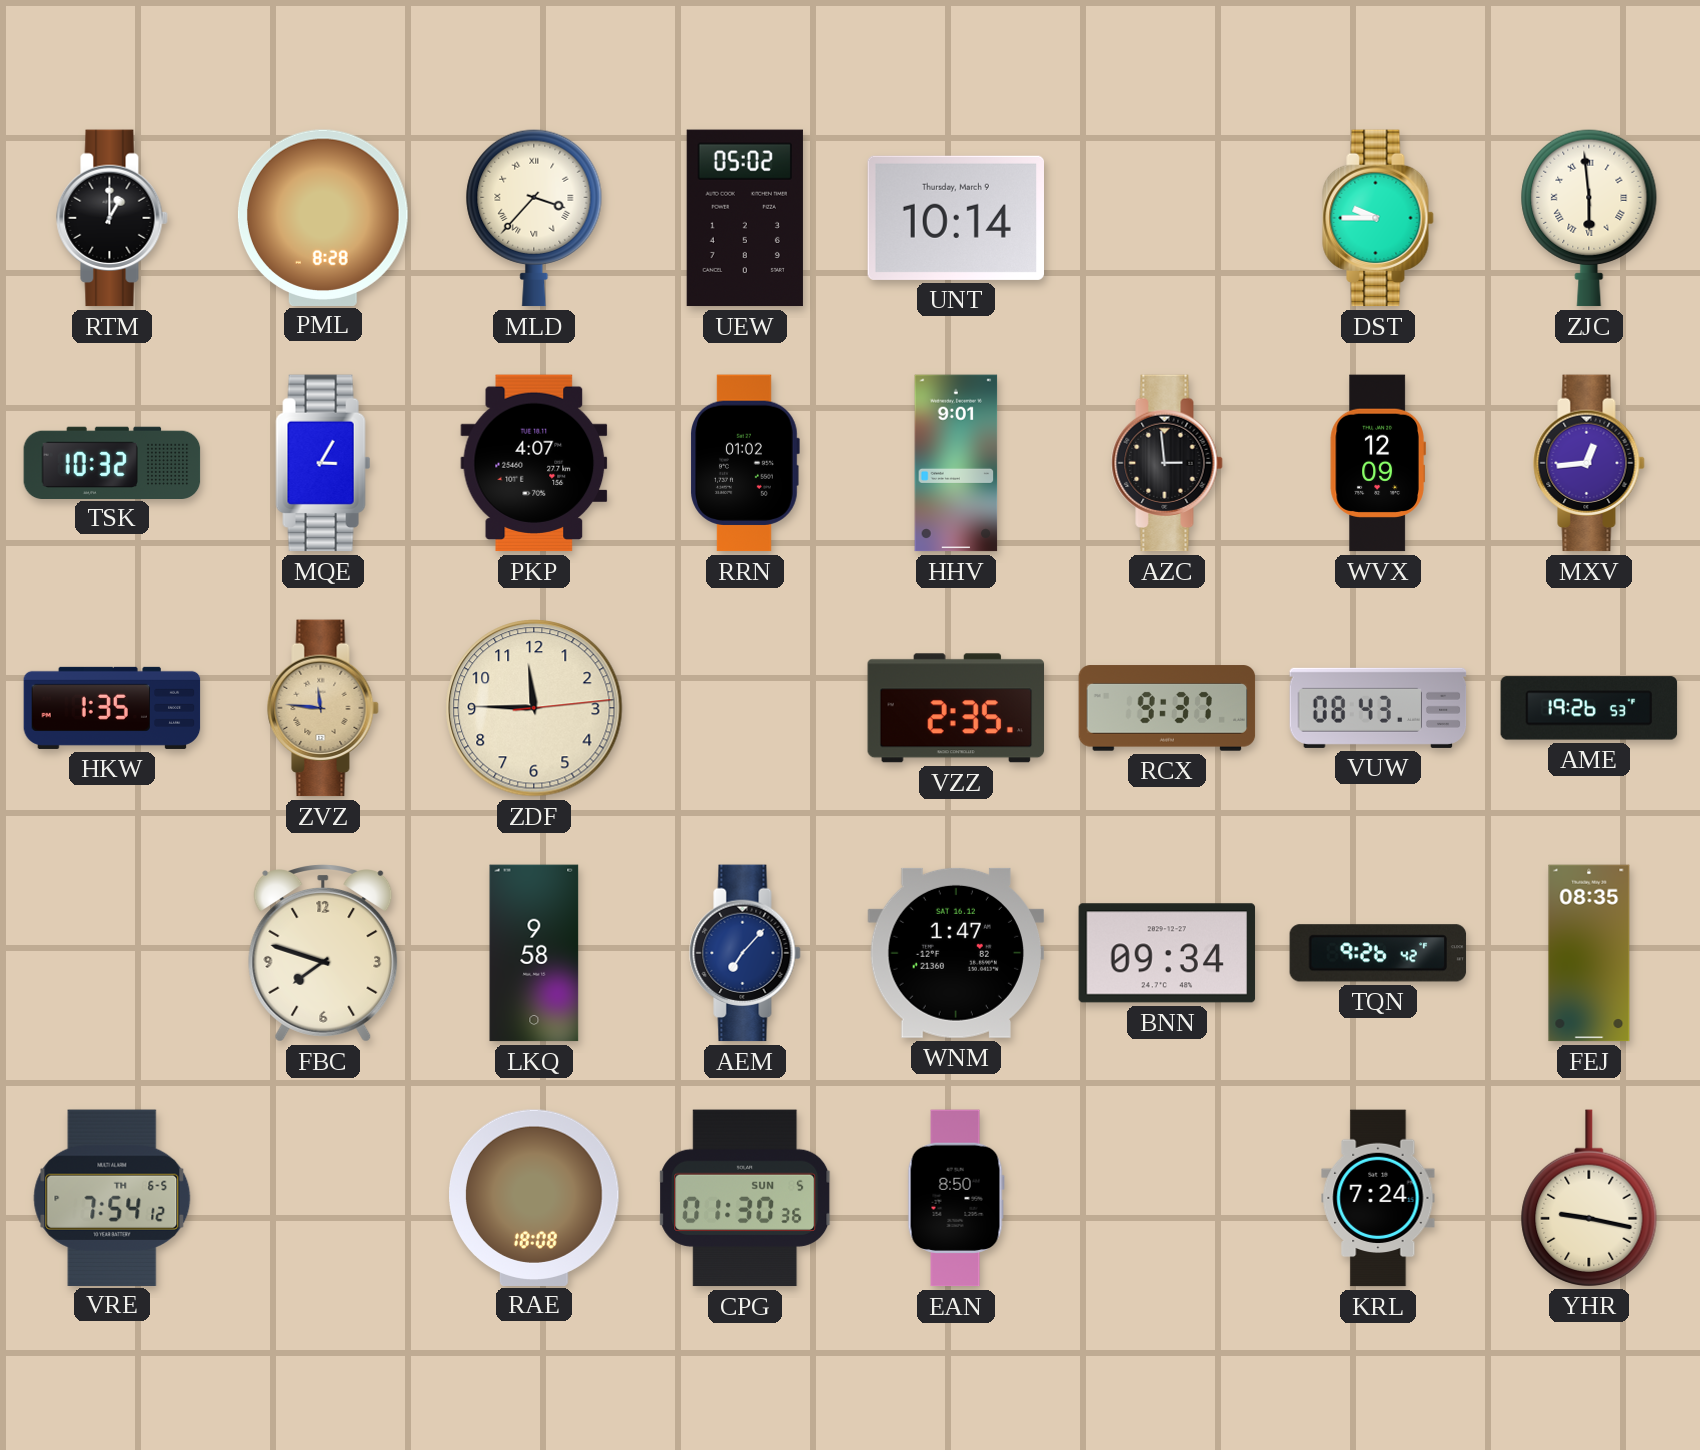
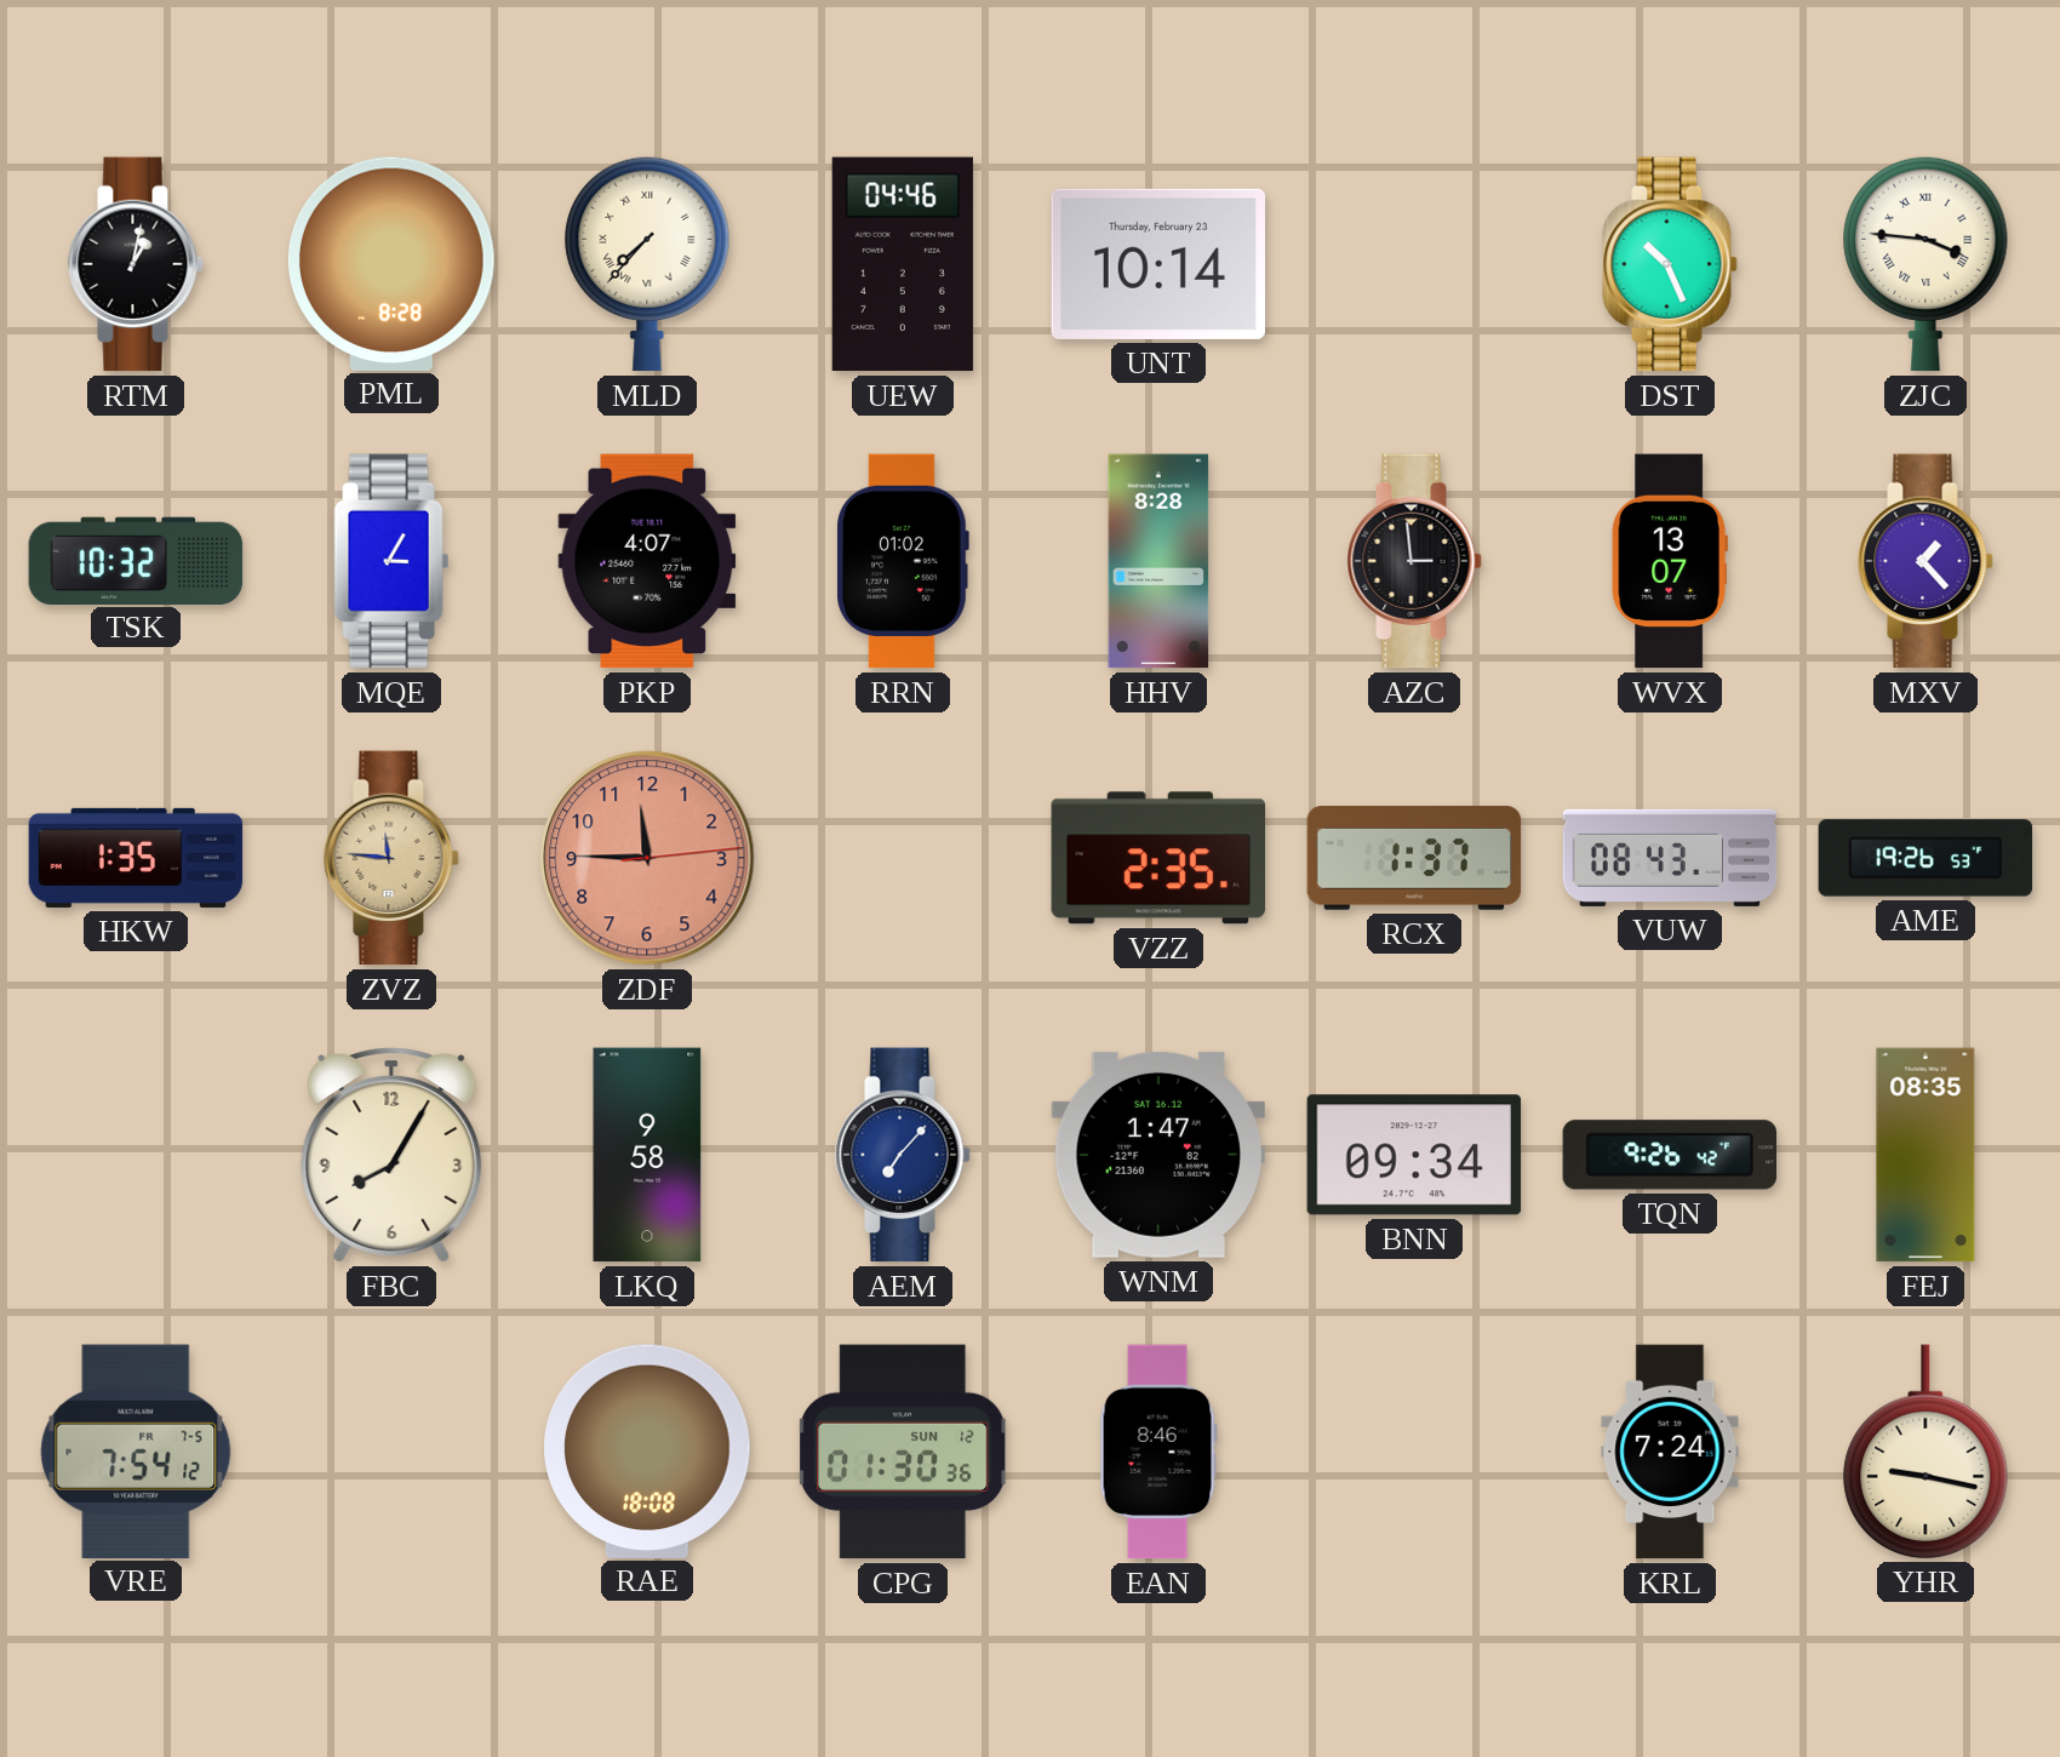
RTM: 1:00 -> 1:02
MLD: 3:37 -> 7:37
UEW: 05:02 -> 04:46
UNT date: Thursday, March 9 -> Thursday, February 23
DST: 9:45 -> 10:26
ZJC: 5:59 -> 3:46
HHV: 9:01 -> 8:28
WVX: 12:09 -> 13:07
MXV: 12:44 -> 1:23
ZDF dial: cream -> salmon
RCX: 9:37 -> 1:37
FBC: 7:48 -> 8:05
VRE date: TH 6-5 -> FR 7-5
CPG date: SUN 5 -> SUN 12
EAN: 8:50 -> 8:46
